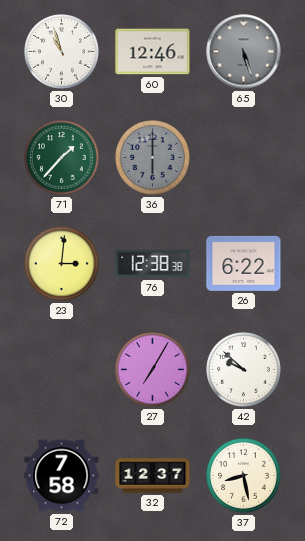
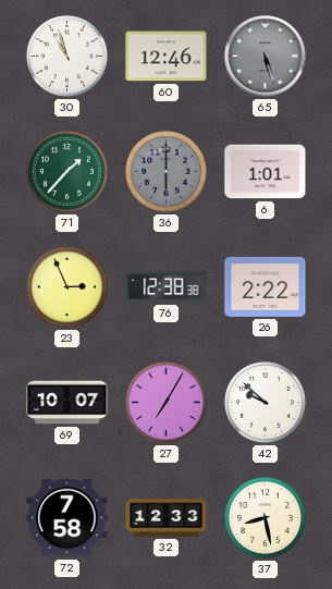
6: none -> 1:01
23: 3:01 -> 2:56
26: 6:22 -> 2:22
69: none -> 10:07
32: 12:37 -> 12:33
